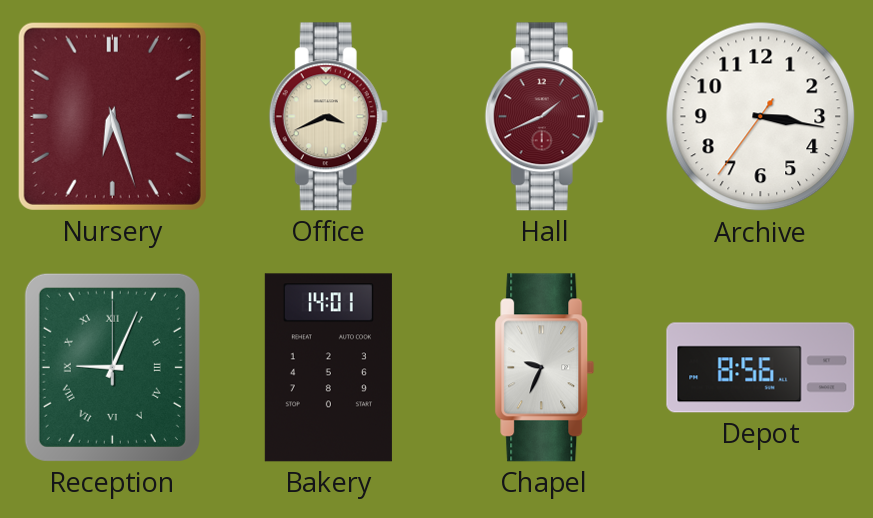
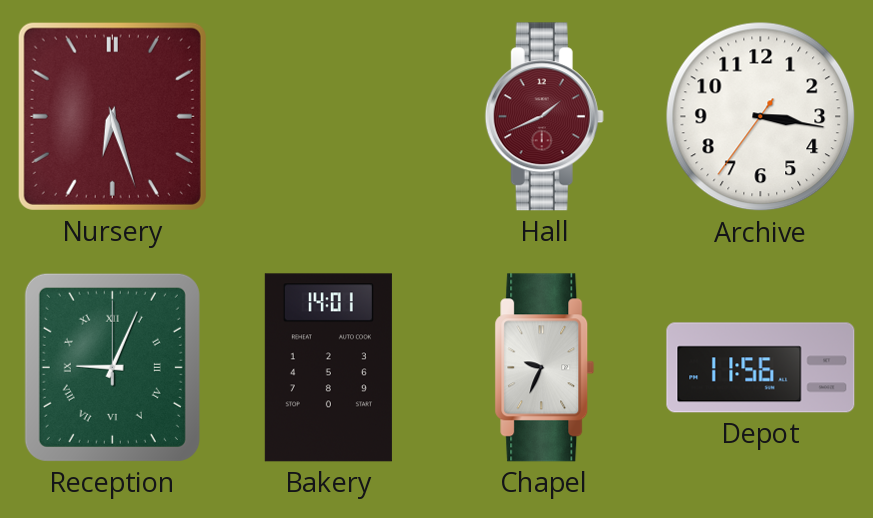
Office: 3:41 -> none
Depot: 8:56 -> 11:56
